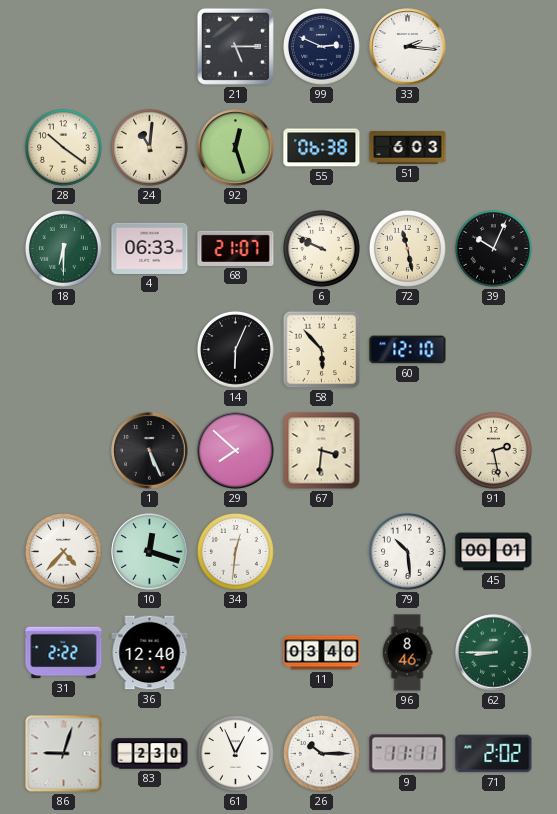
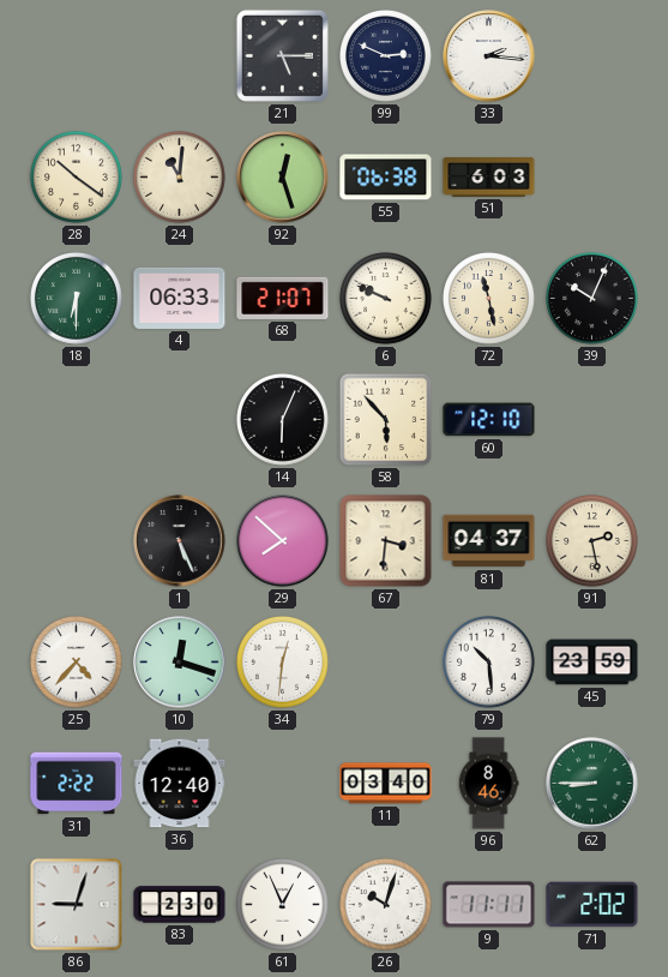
81: none -> 04:37
45: 00:01 -> 23:59
26: 10:15 -> 10:03
